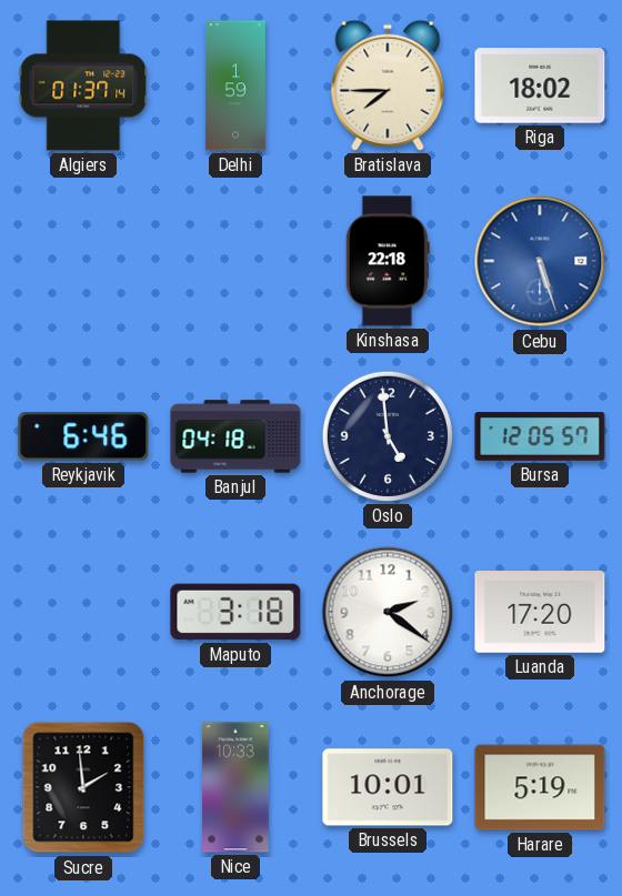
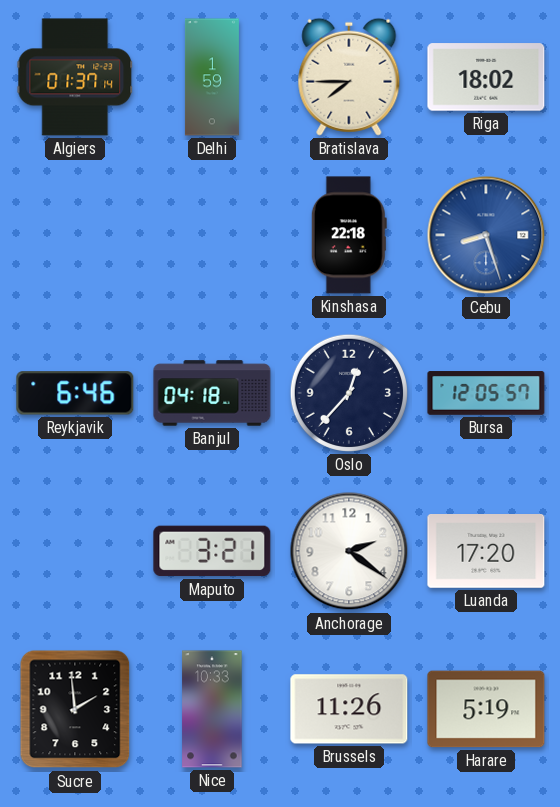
Cebu: 5:27 -> 8:27
Oslo: 4:59 -> 12:37
Maputo: 3:18 -> 3:21
Brussels: 10:01 -> 11:26
